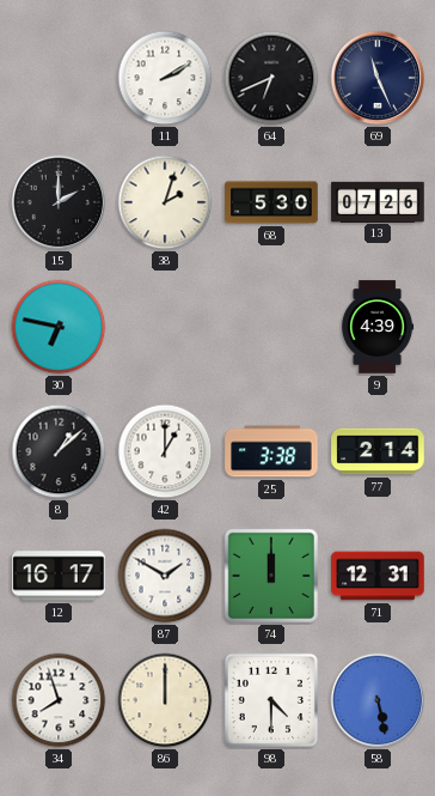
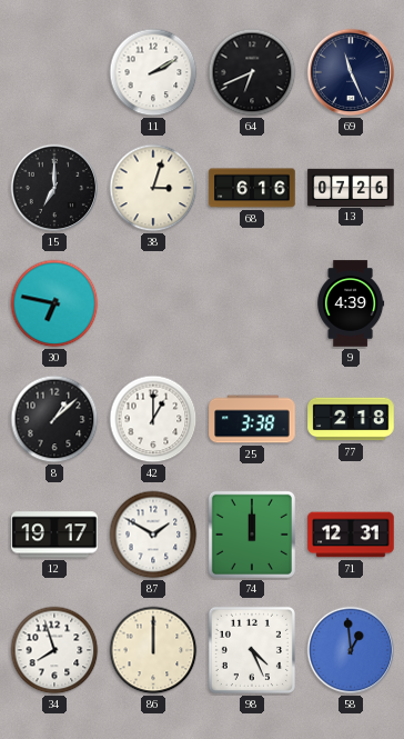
15: 2:00 -> 7:00
38: 2:03 -> 3:03
68: 5:30 -> 6:16
77: 2:14 -> 2:18
12: 16:17 -> 19:17
98: 4:30 -> 4:26
58: 5:28 -> 12:59
